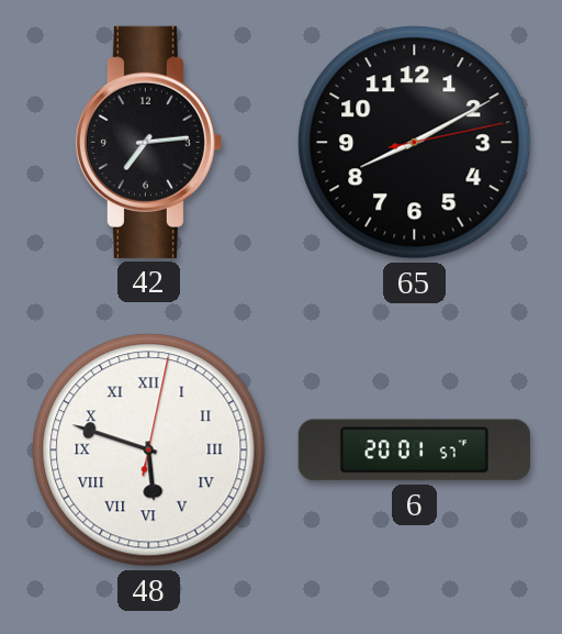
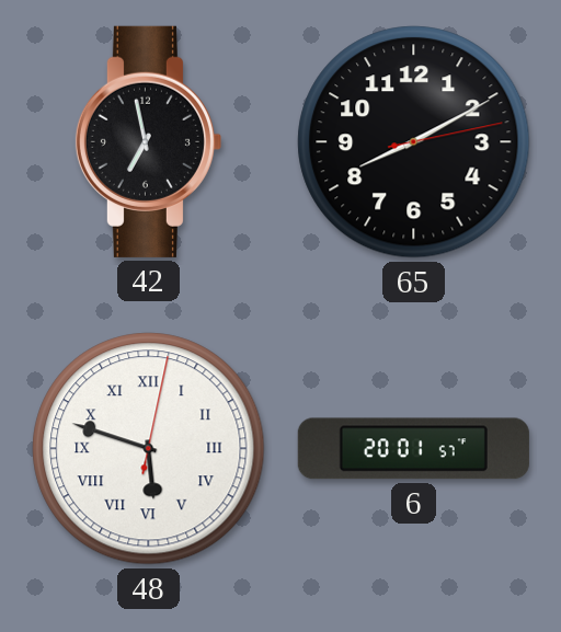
42: 7:14 -> 6:58
